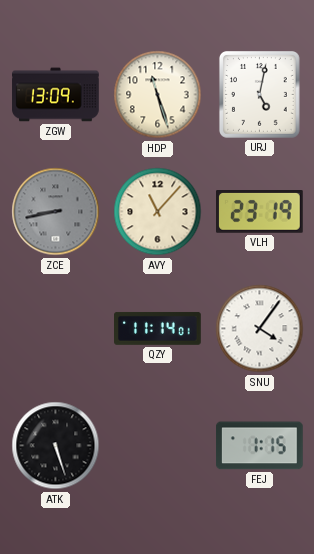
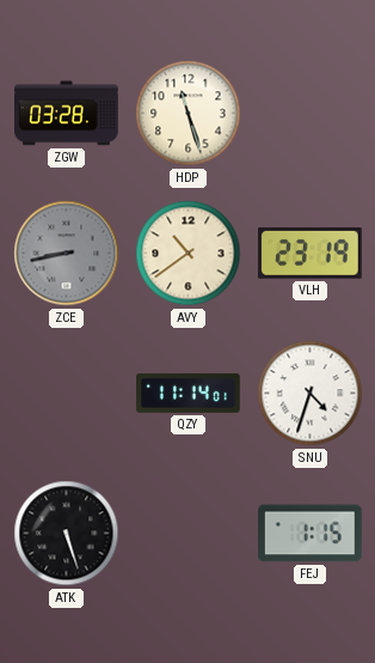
ZGW: 13:09 -> 03:28
URJ: 5:02 -> none
AVY: 11:07 -> 10:39
SNU: 4:06 -> 4:33
